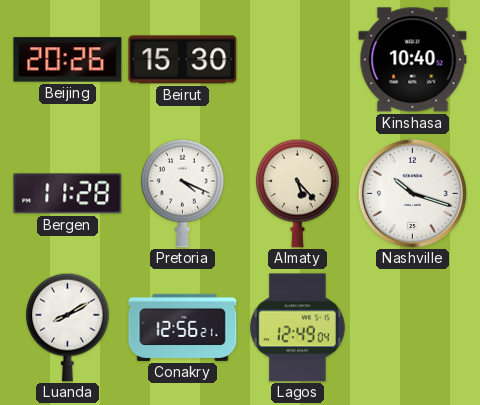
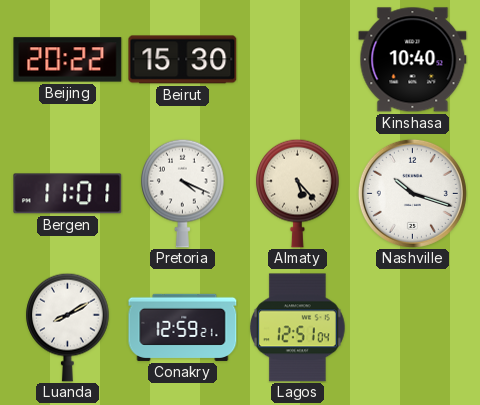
Beijing: 20:26 -> 20:22
Bergen: 11:28 -> 11:01
Conakry: 12:56 -> 12:59
Lagos: 12:49 -> 12:51
